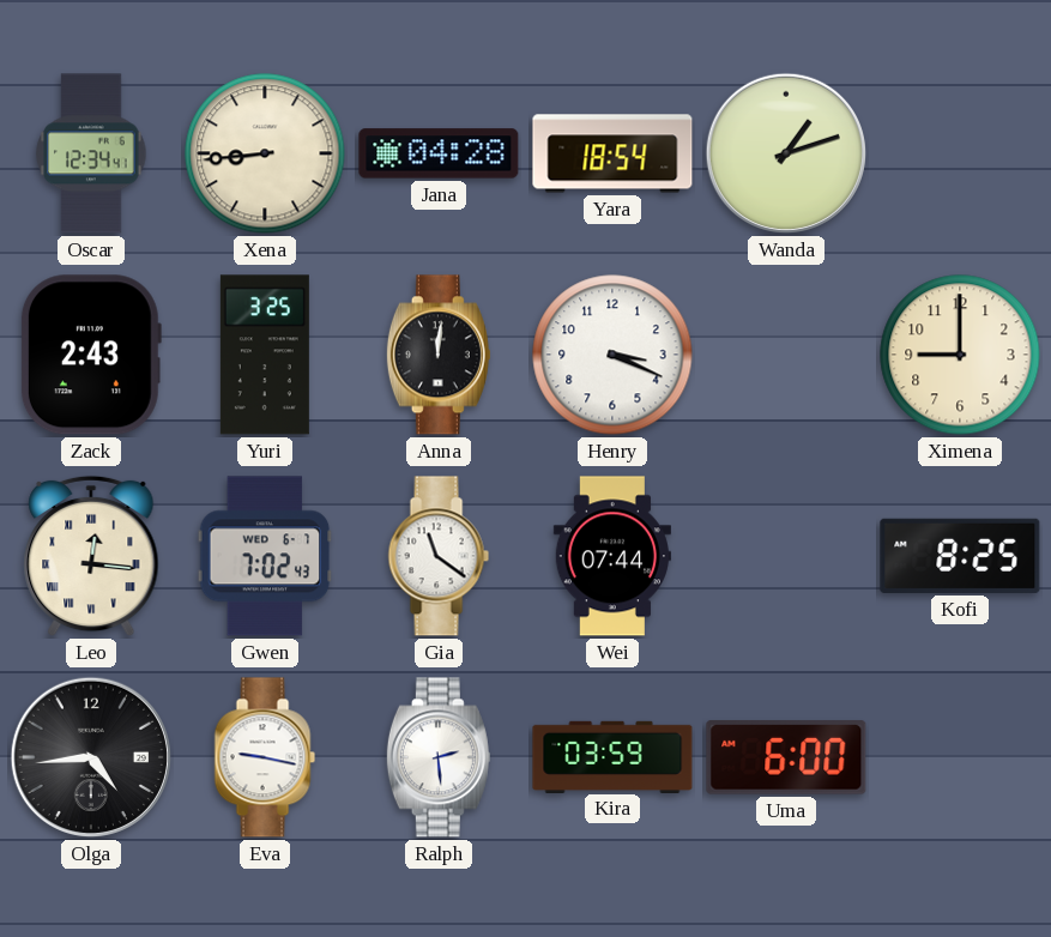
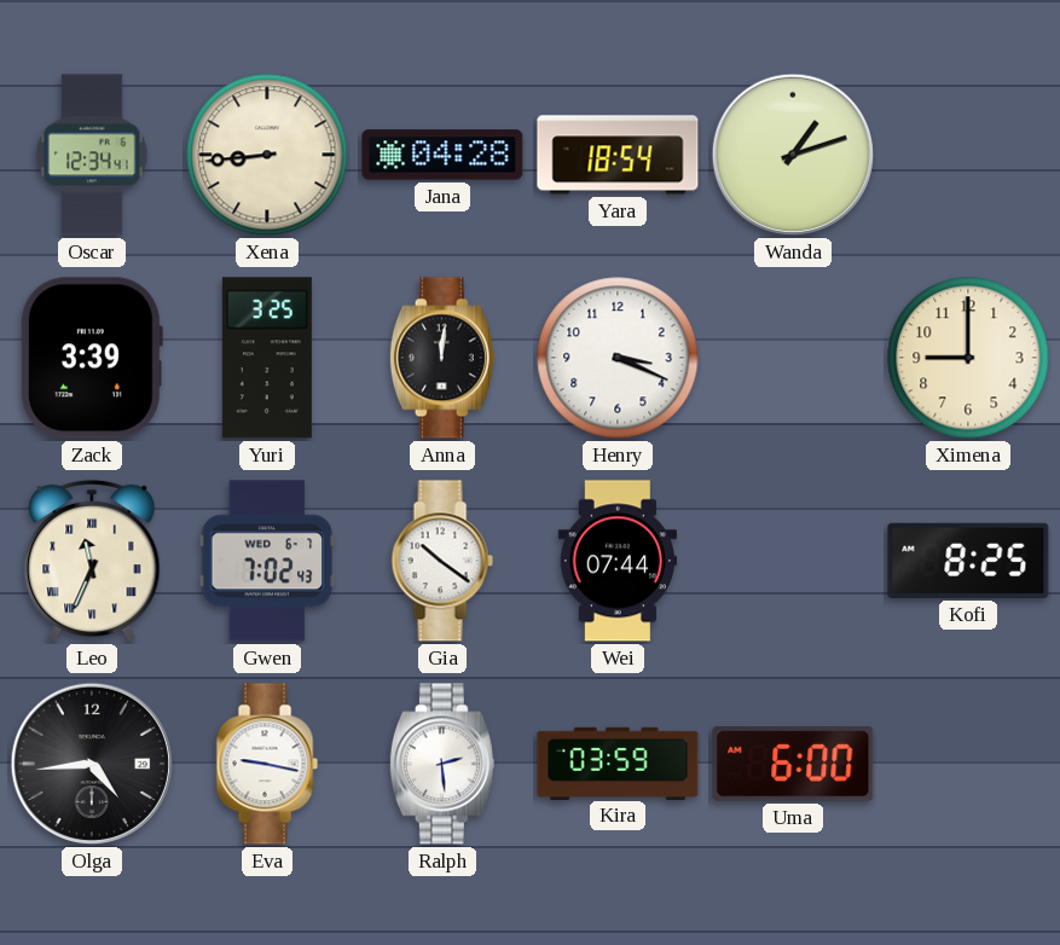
Zack: 2:43 -> 3:39
Leo: 12:16 -> 11:34
Gia: 11:21 -> 10:21
